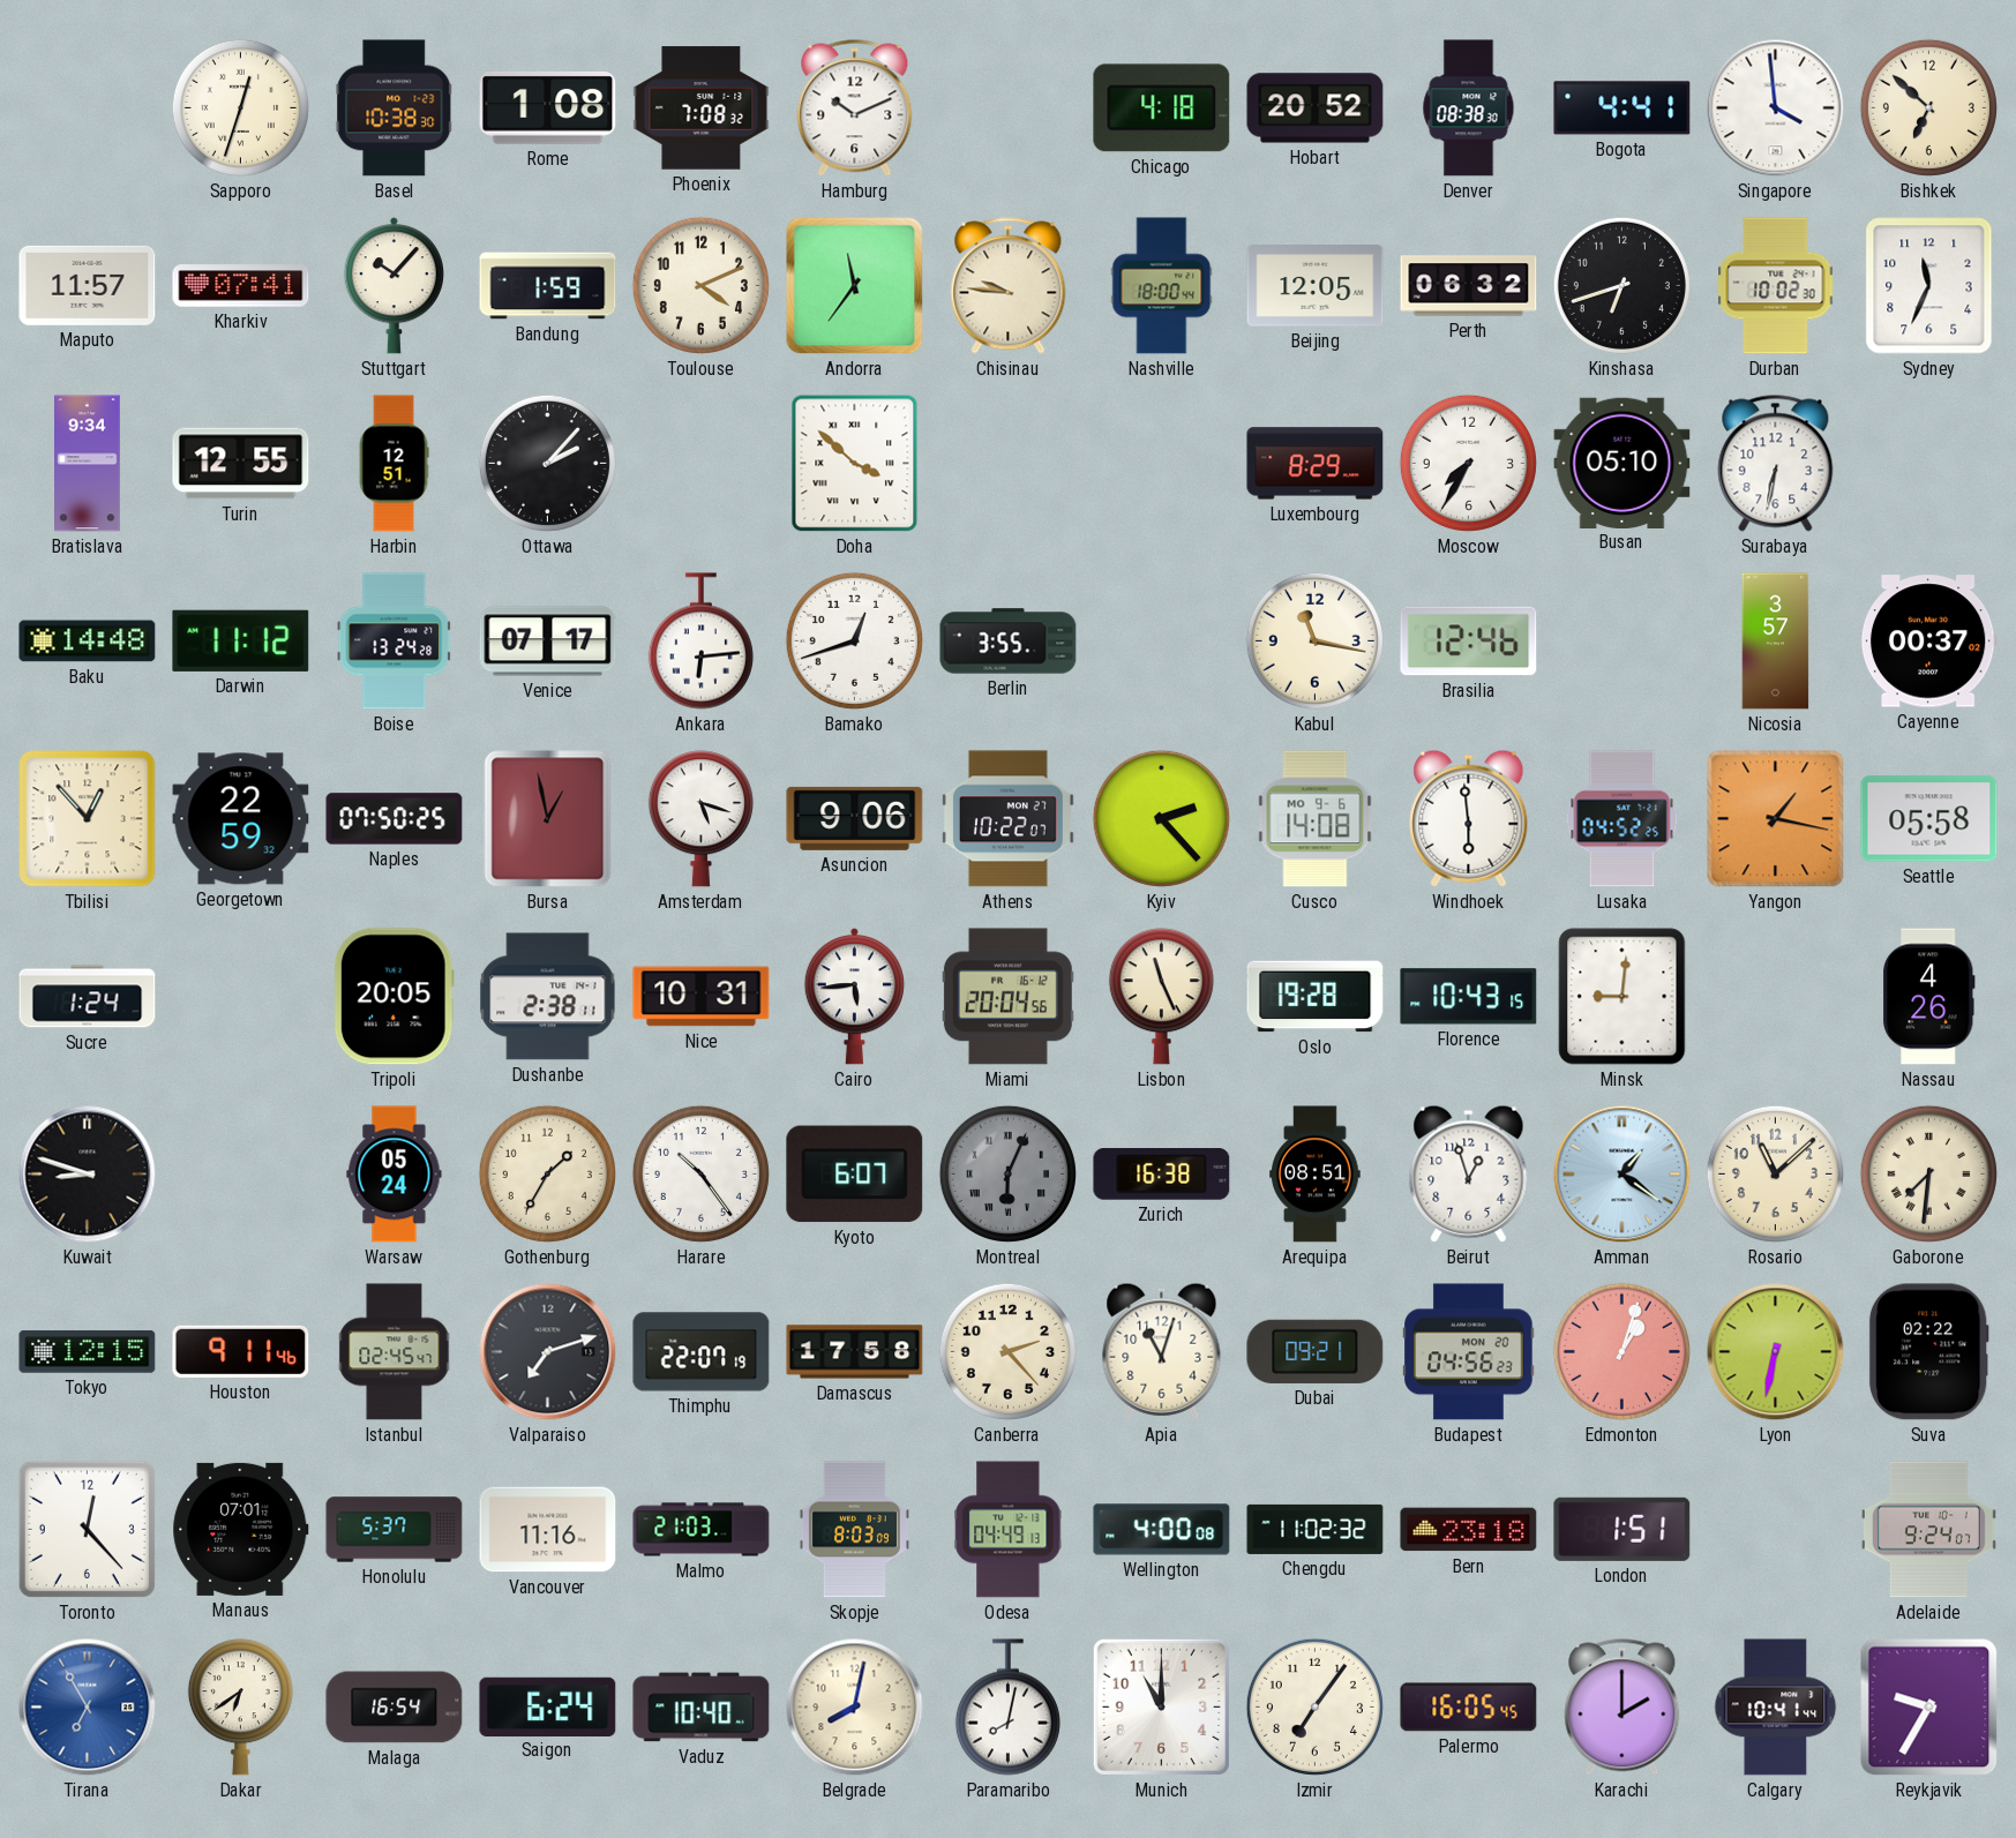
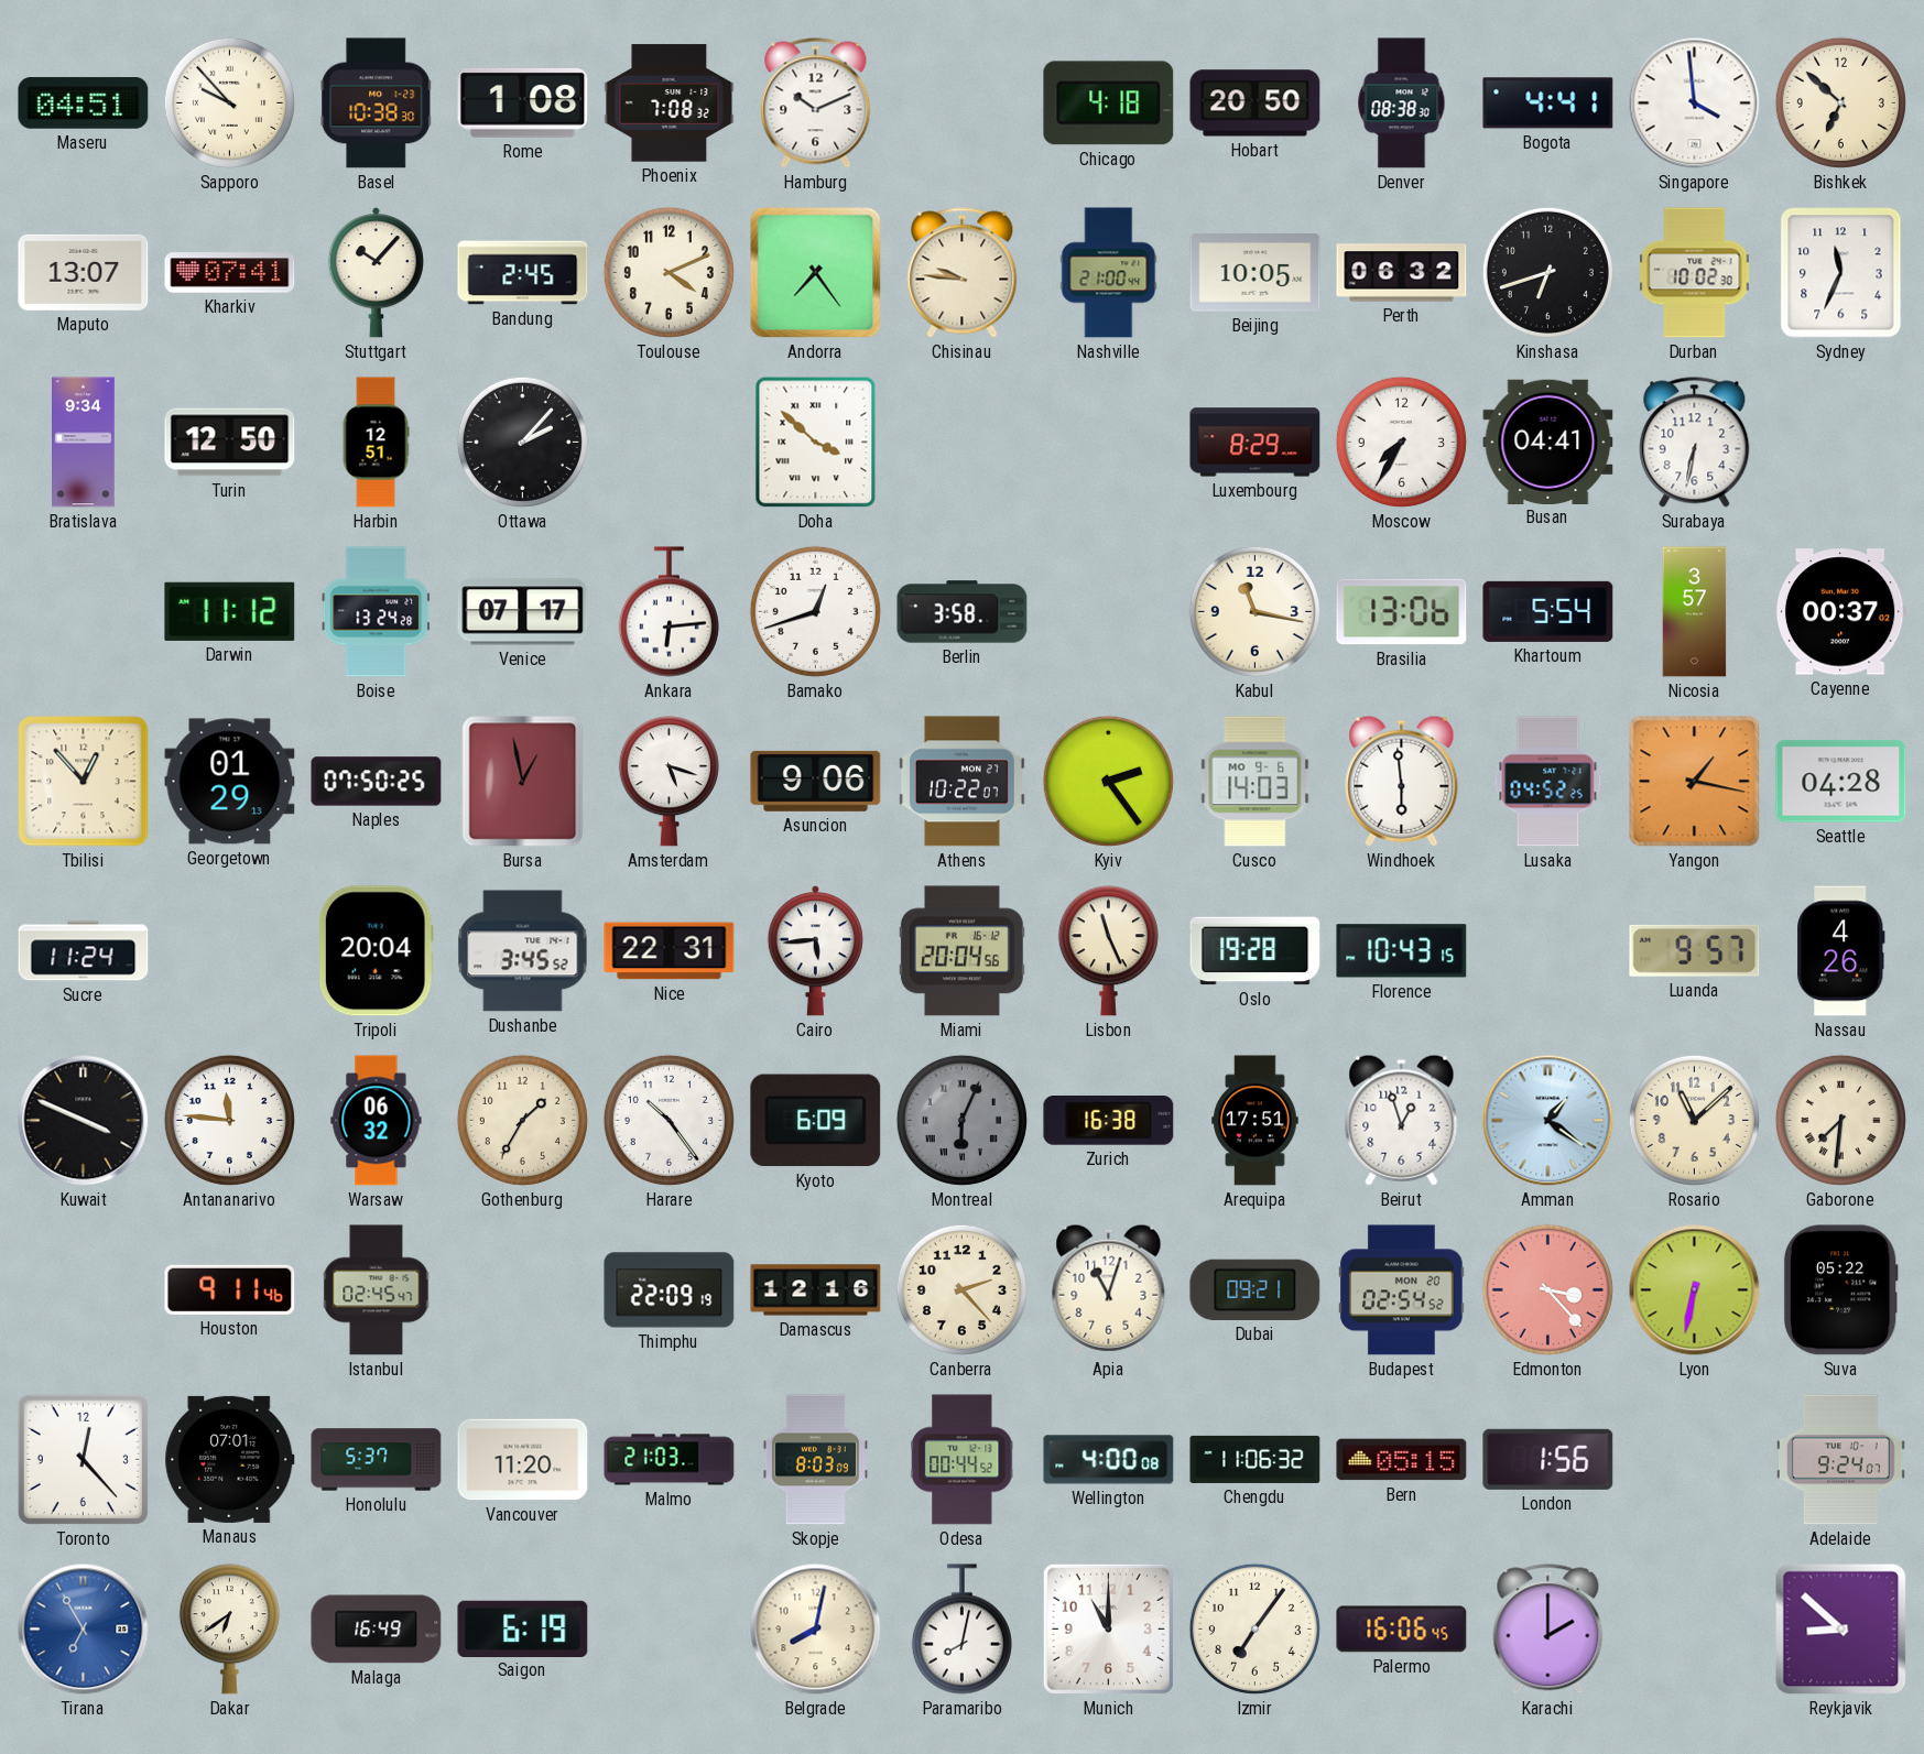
Maseru: none -> 04:51
Sapporo: 12:33 -> 9:53
Hobart: 20:52 -> 20:50
Maputo: 11:57 -> 13:07
Bandung: 1:59 -> 2:45
Andorra: 11:36 -> 7:24
Nashville: 18:00 -> 21:00
Beijing: 12:05 -> 10:05
Turin: 12:55 -> 12:50
Busan: 05:10 -> 04:41
Baku: 14:48 -> none
Berlin: 3:55 -> 3:58
Brasilia: 12:46 -> 13:06
Khartoum: none -> 5:54
Georgetown: 22:59 -> 01:29
Kyiv: 2:23 -> 2:24
Cusco: 14:08 -> 14:03
Seattle: 05:58 -> 04:28
Sucre: 1:24 -> 11:24
Tripoli: 20:05 -> 20:04
Dushanbe: 2:38 -> 3:45
Nice: 10:31 -> 22:31
Minsk: 9:01 -> none
Luanda: none -> 9:57
Kuwait: 8:48 -> 3:49
Antananarivo: none -> 11:46
Warsaw: 05:24 -> 06:32
Kyoto: 6:07 -> 6:09
Arequipa: 08:51 -> 17:51
Tokyo: 12:15 -> none
Valparaiso: 7:12 -> none
Thimphu: 22:07 -> 22:09
Damascus: 17:58 -> 12:16
Budapest: 04:56 -> 02:54
Edmonton: 1:03 -> 3:23
Suva: 02:22 -> 05:22
Vancouver: 11:16 -> 11:20
Odesa: 04:49 -> 00:44
Chengdu: 11:02 -> 11:06
Bern: 23:18 -> 05:15
London: 1:51 -> 1:56
Malaga: 16:54 -> 16:49
Saigon: 6:24 -> 6:19
Vaduz: 10:40 -> none
Palermo: 16:05 -> 16:06
Calgary: 10:41 -> none
Reykjavik: 9:35 -> 8:52
